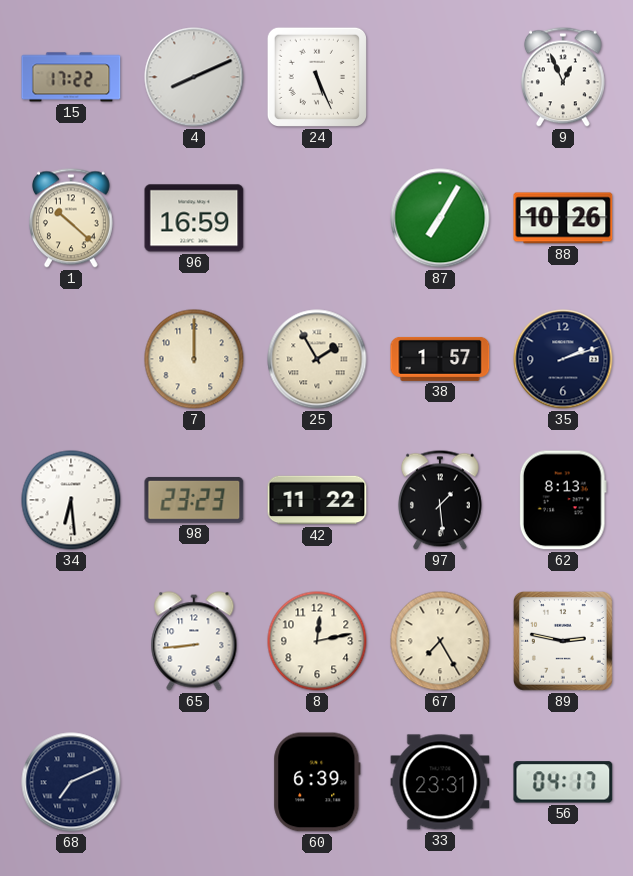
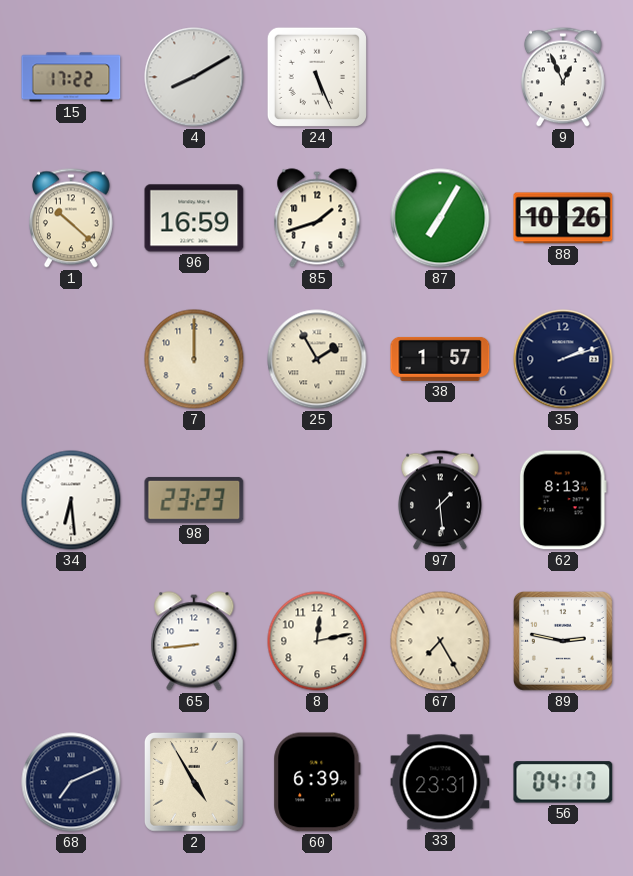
4: 8:11 -> 8:10
85: none -> 1:42
42: 11:22 -> none
2: none -> 4:55
